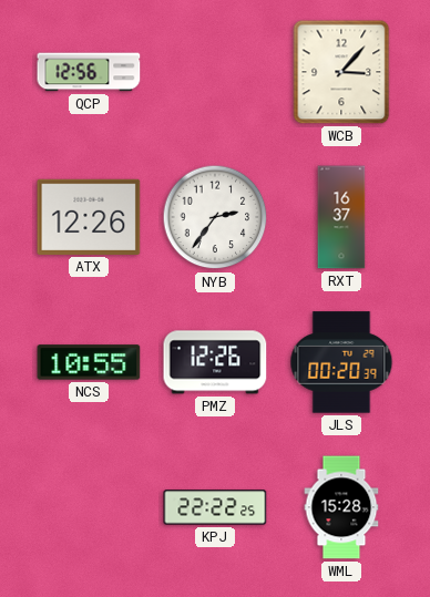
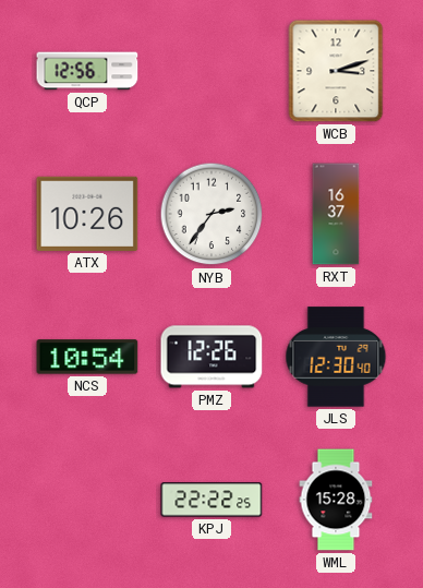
WCB: 3:07 -> 3:12
ATX: 12:26 -> 10:26
NCS: 10:55 -> 10:54
JLS: 00:20 -> 12:30
